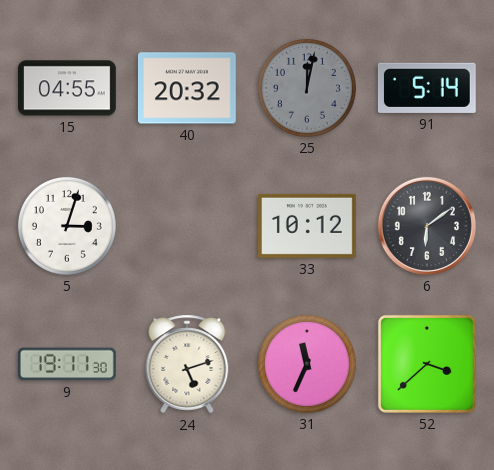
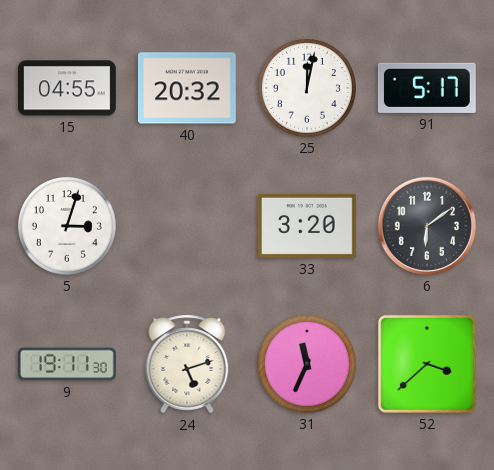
25 dial: grey -> white
91: 5:14 -> 5:17
33: 10:12 -> 3:20
